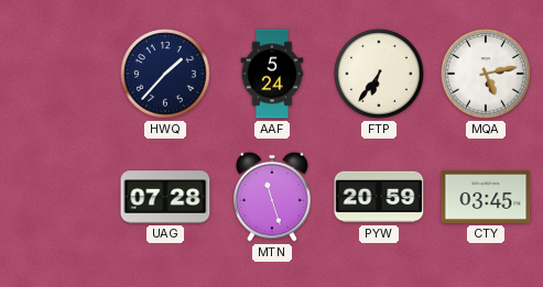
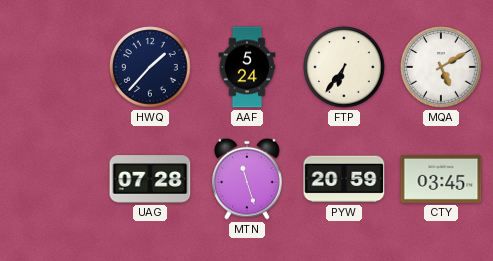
MQA: 5:13 -> 5:10
